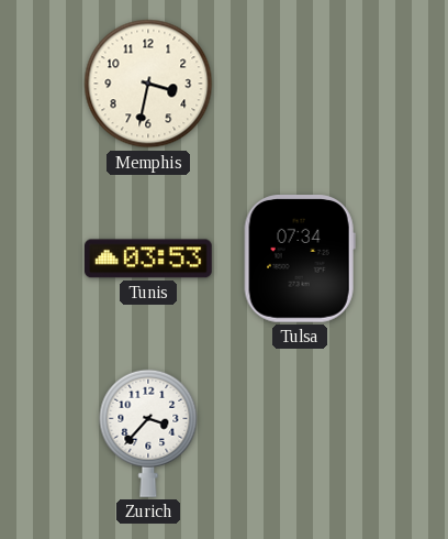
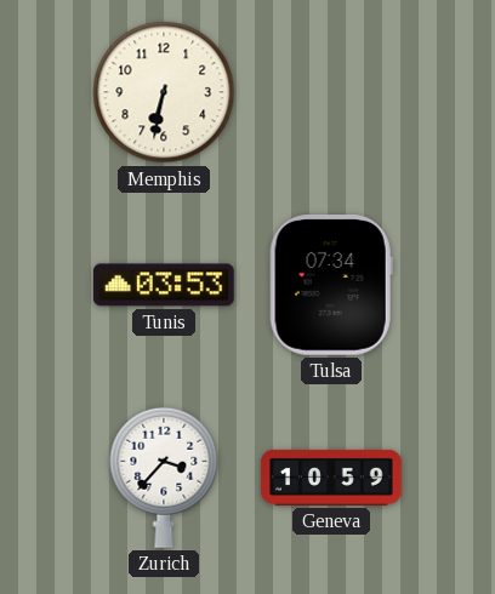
Memphis: 3:32 -> 6:32
Geneva: none -> 10:59
